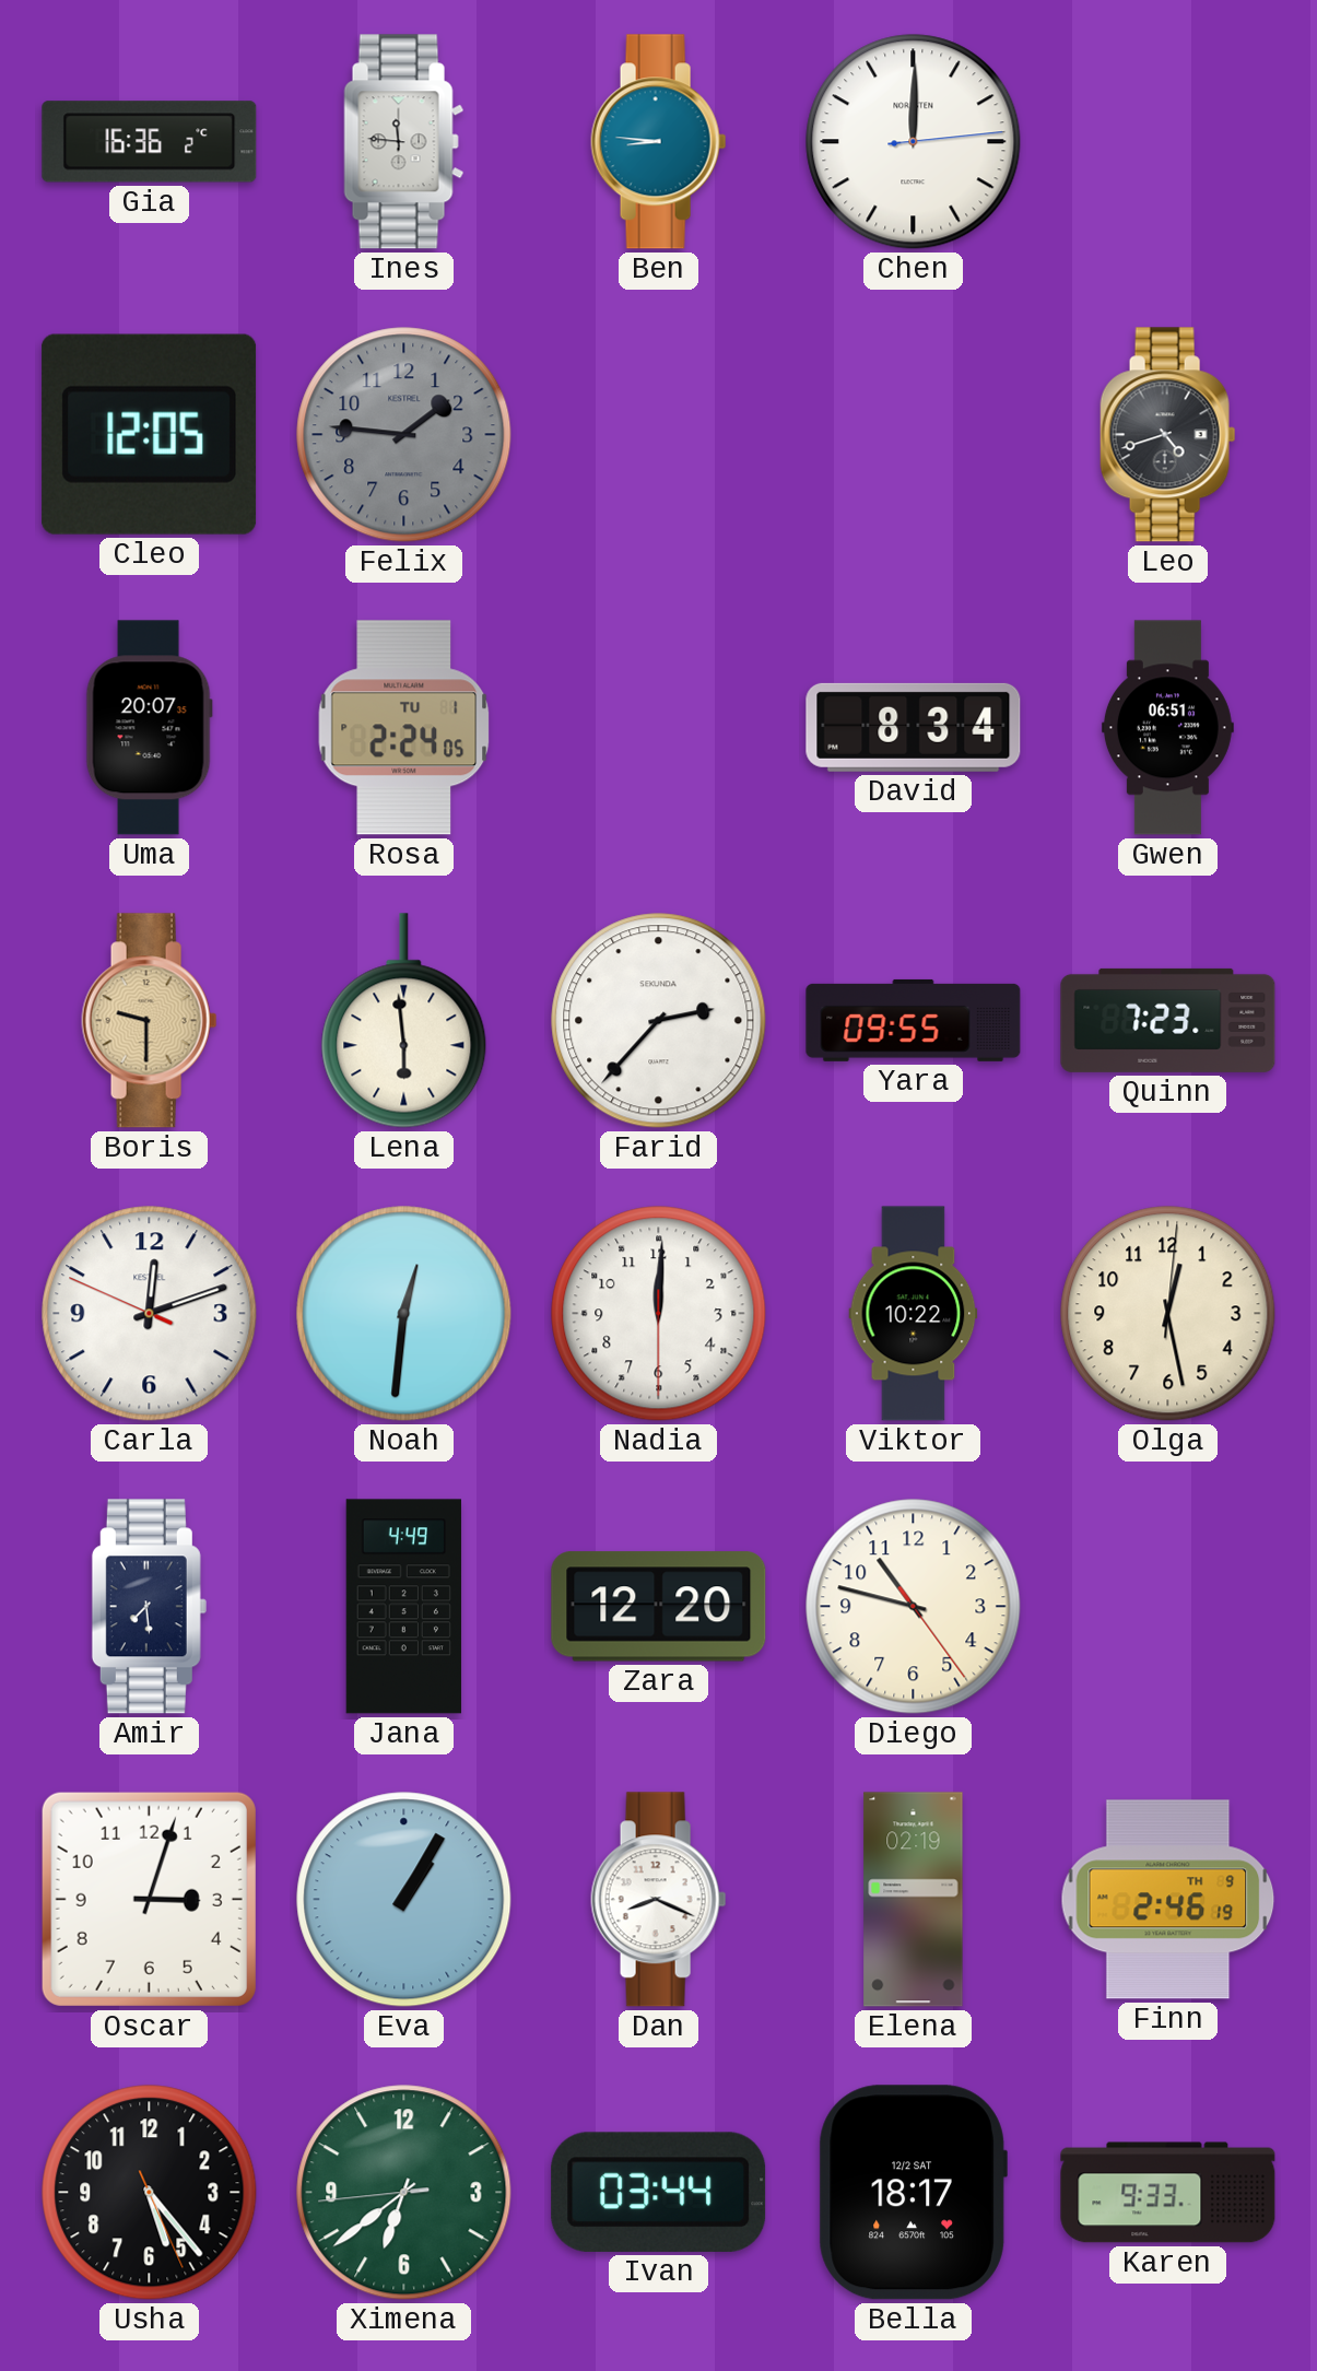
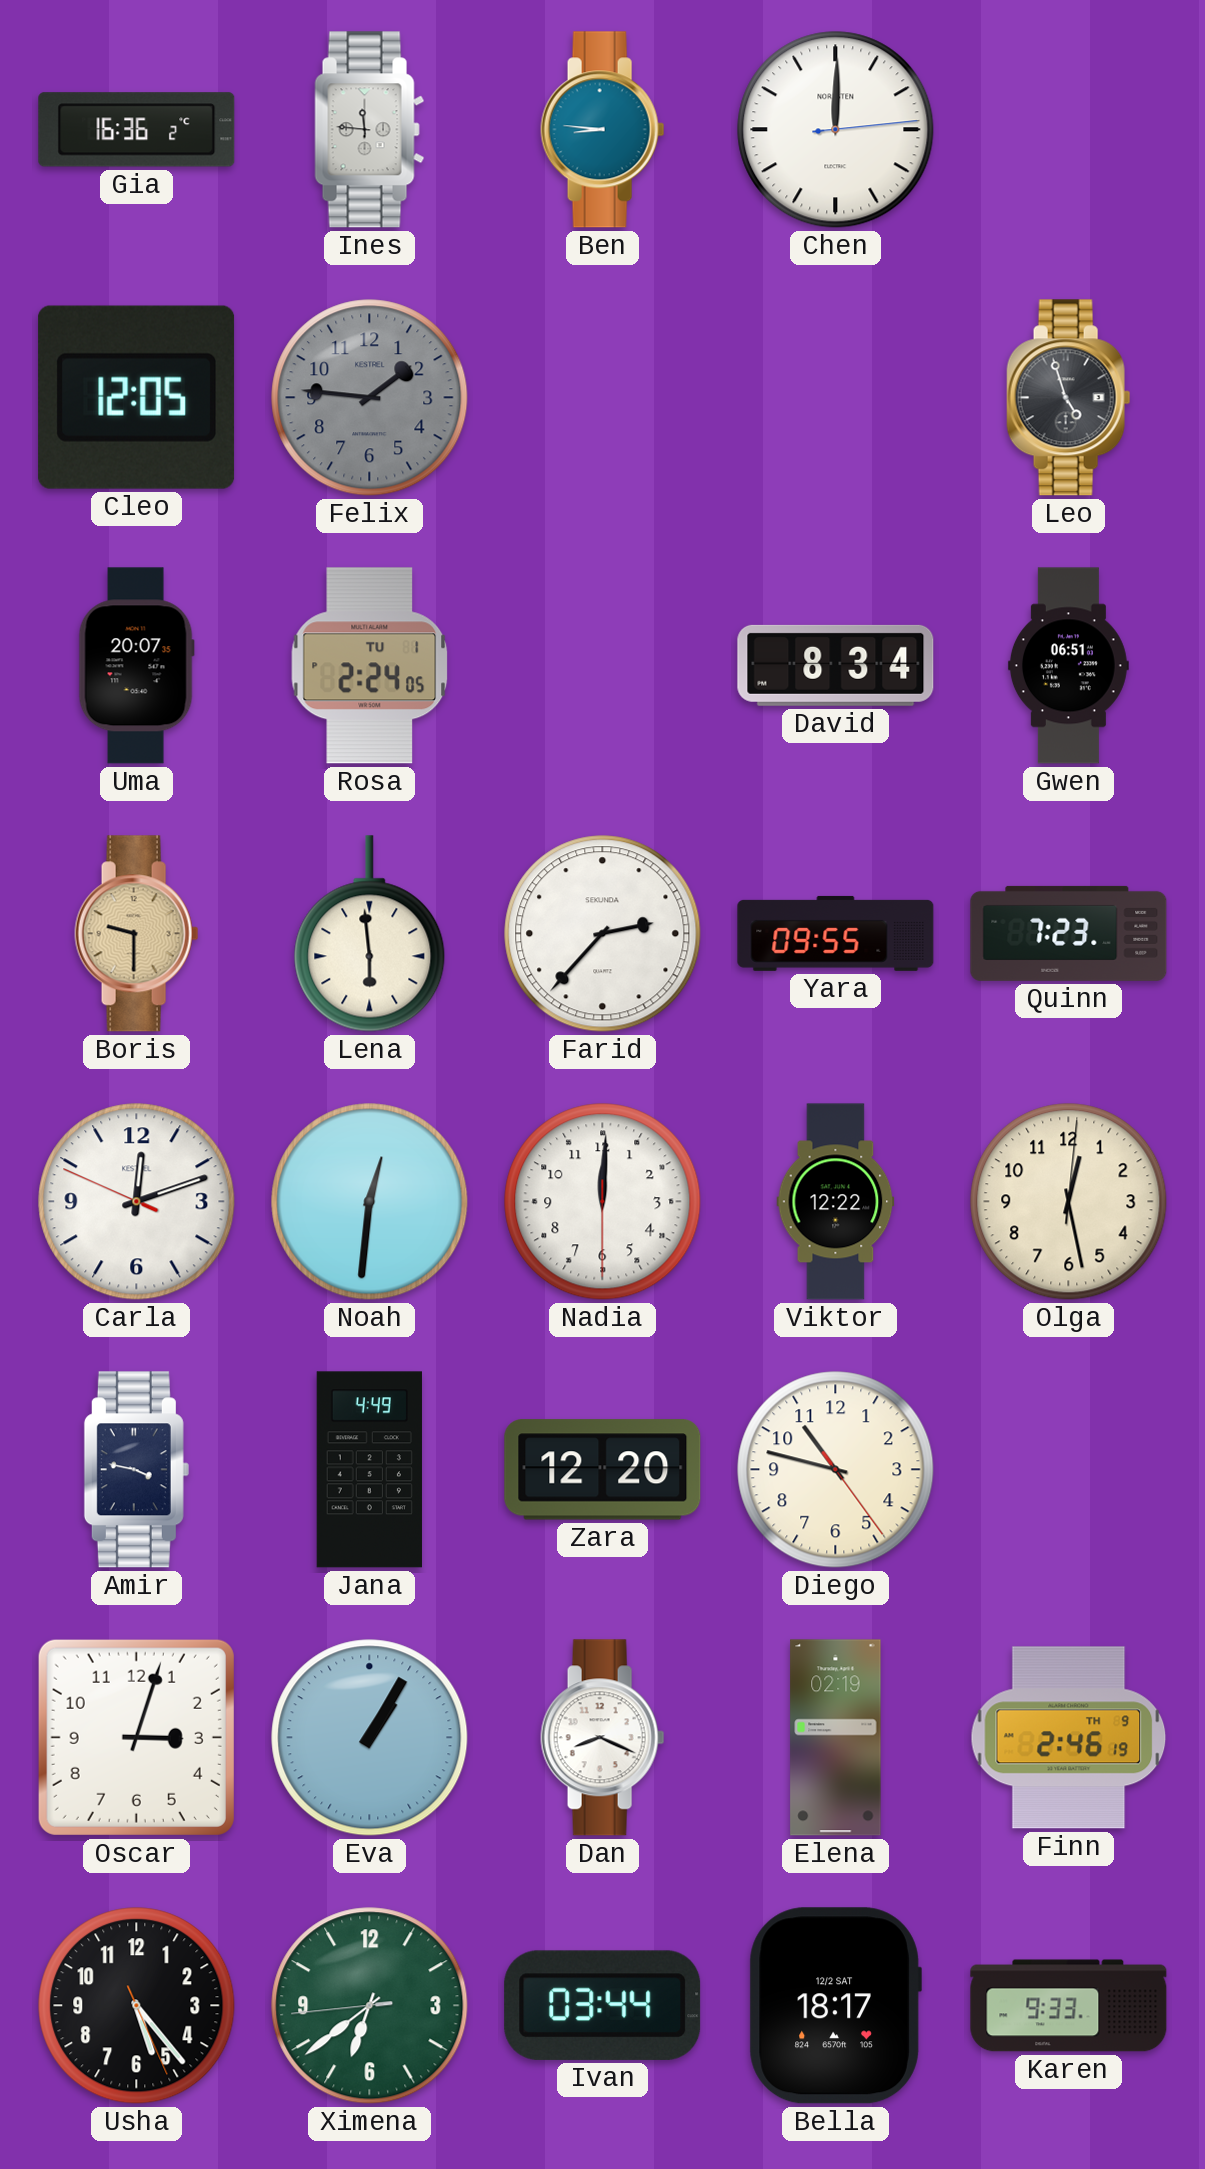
Leo: 4:42 -> 4:57
Viktor: 10:22 -> 12:22
Amir: 7:29 -> 3:47
